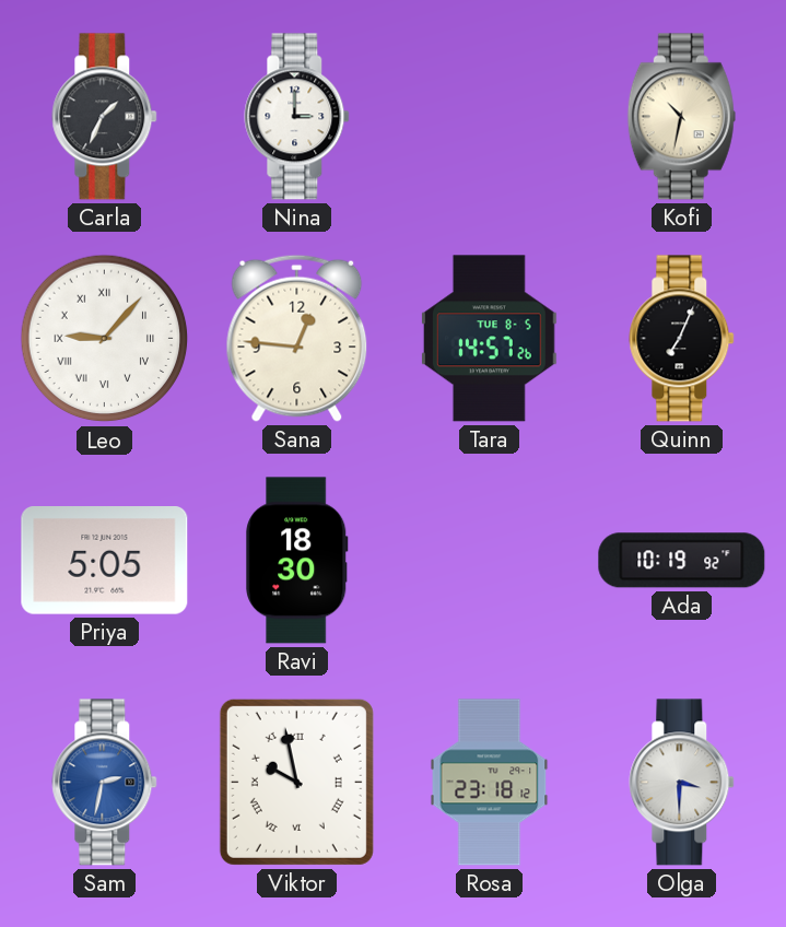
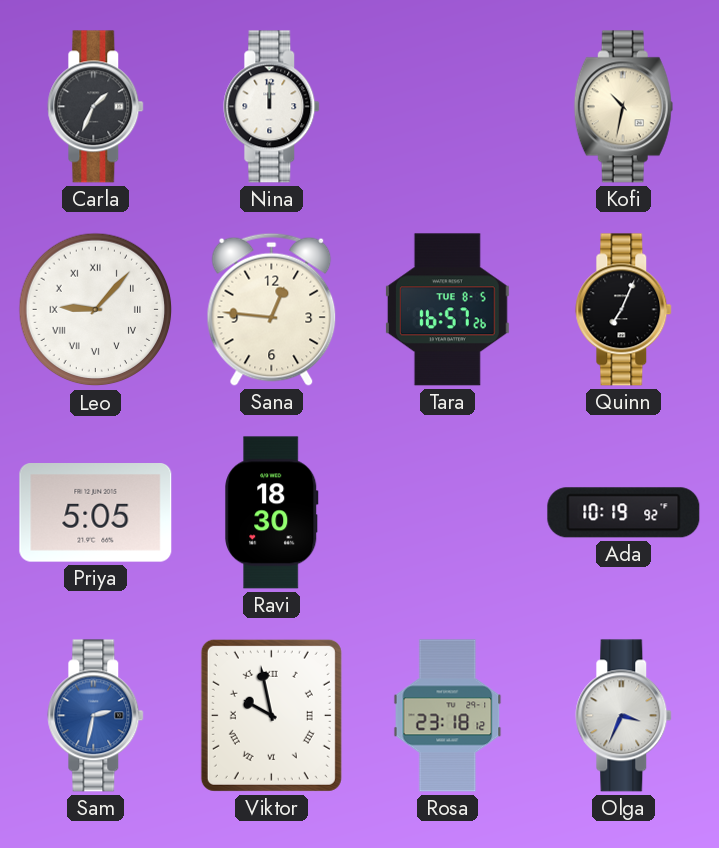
Nina: 3:00 -> 12:00
Tara: 14:57 -> 16:57
Olga: 3:30 -> 3:34
